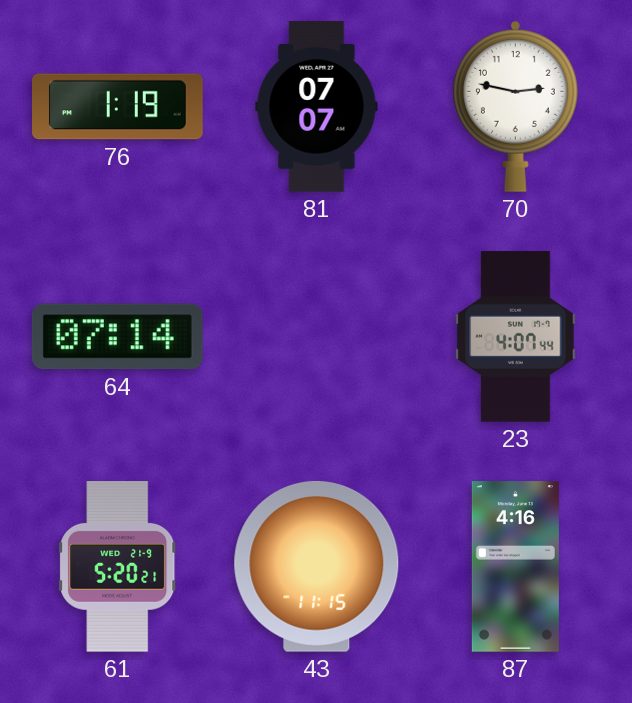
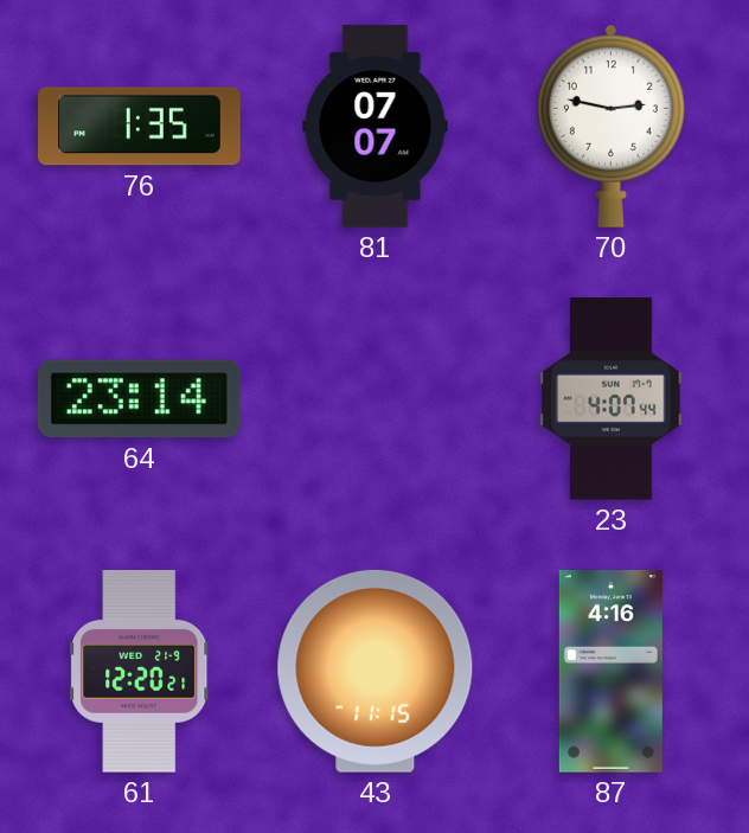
76: 1:19 -> 1:35
64: 07:14 -> 23:14
61: 5:20 -> 12:20
